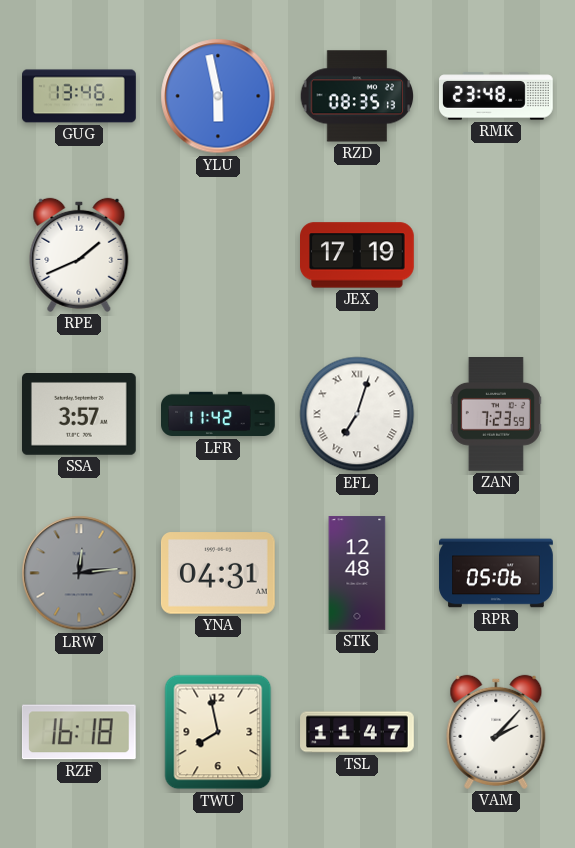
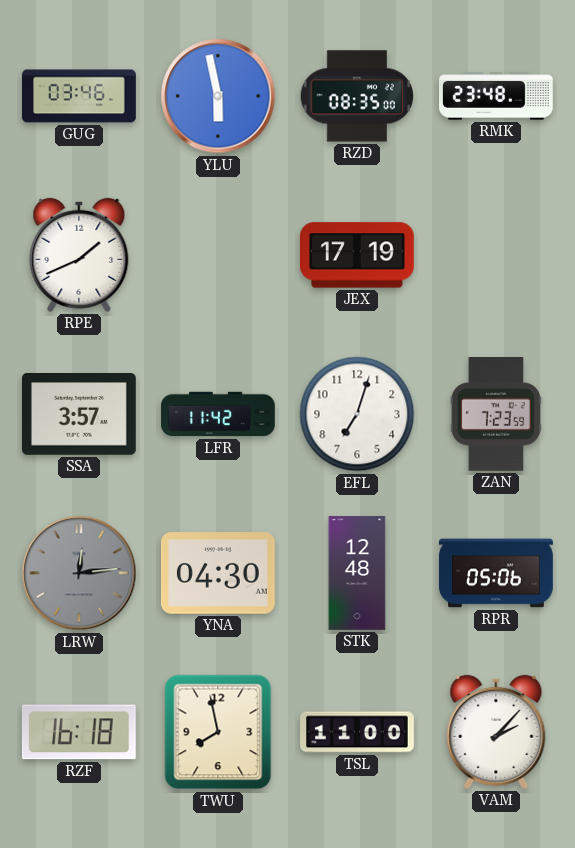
GUG: 13:46 -> 03:46
RZD: 08:35:13 -> 08:35:00
EFL numerals: Roman -> Arabic
YNA: 04:31 -> 04:30
TSL: 11:47 -> 11:00
